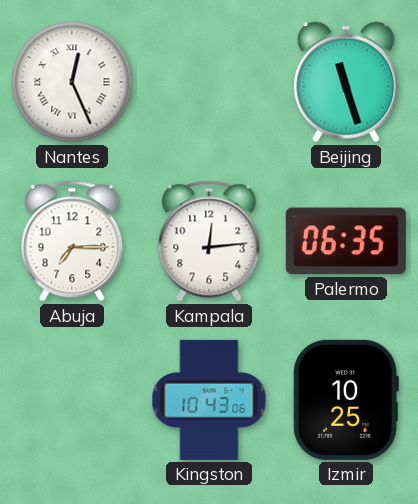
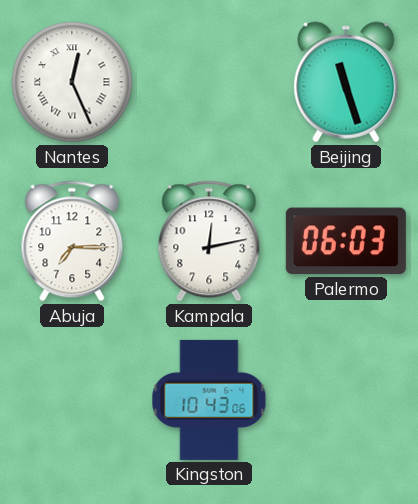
Kampala: 12:14 -> 12:13
Palermo: 06:35 -> 06:03
Izmir: 10:25 -> none
